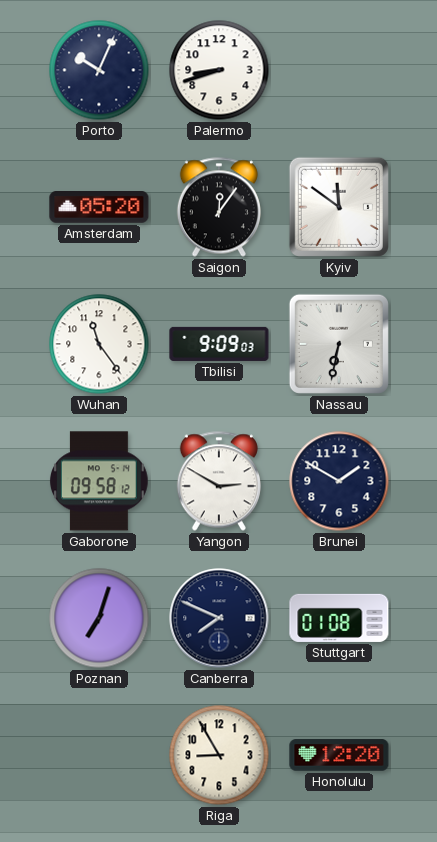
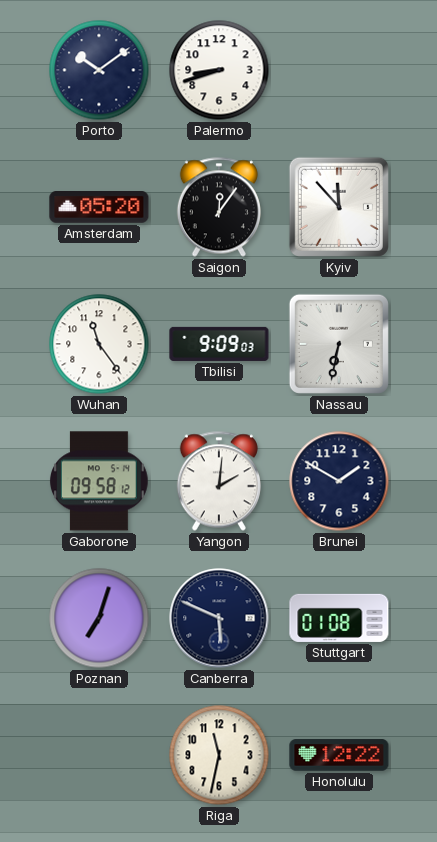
Porto: 10:04 -> 10:09
Kyiv: 11:51 -> 11:53
Yangon: 2:50 -> 2:01
Canberra: 7:49 -> 5:49
Riga: 8:55 -> 11:32
Honolulu: 12:20 -> 12:22
